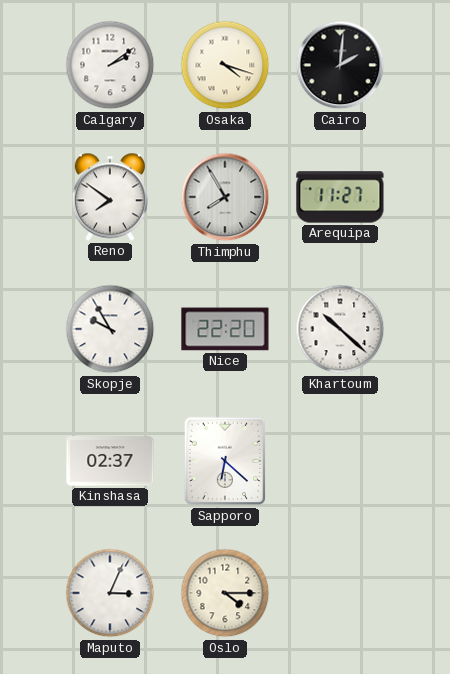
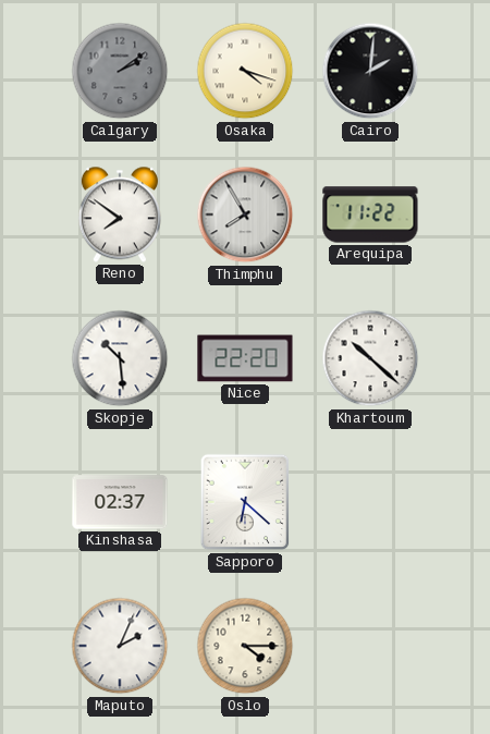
Calgary dial: white -> grey
Arequipa: 11:27 -> 11:22
Skopje: 9:55 -> 10:29
Maputo: 3:04 -> 2:04
